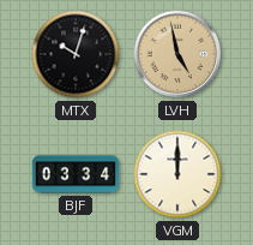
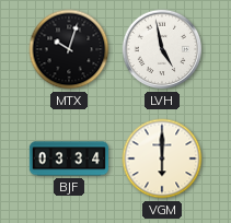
LVH dial: champagne -> white
VGM: 12:00 -> 6:00
